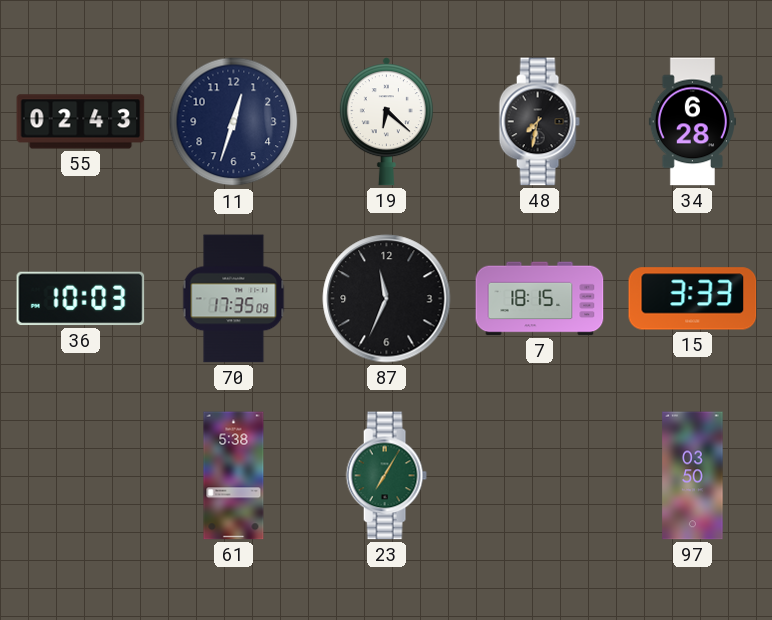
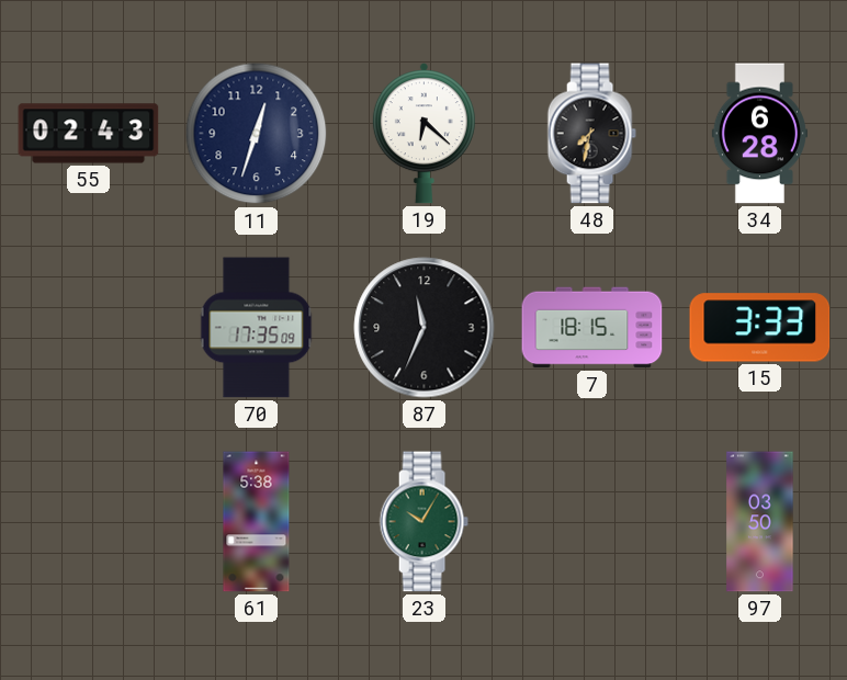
36: 10:03 -> none
23: 7:05 -> 10:05
